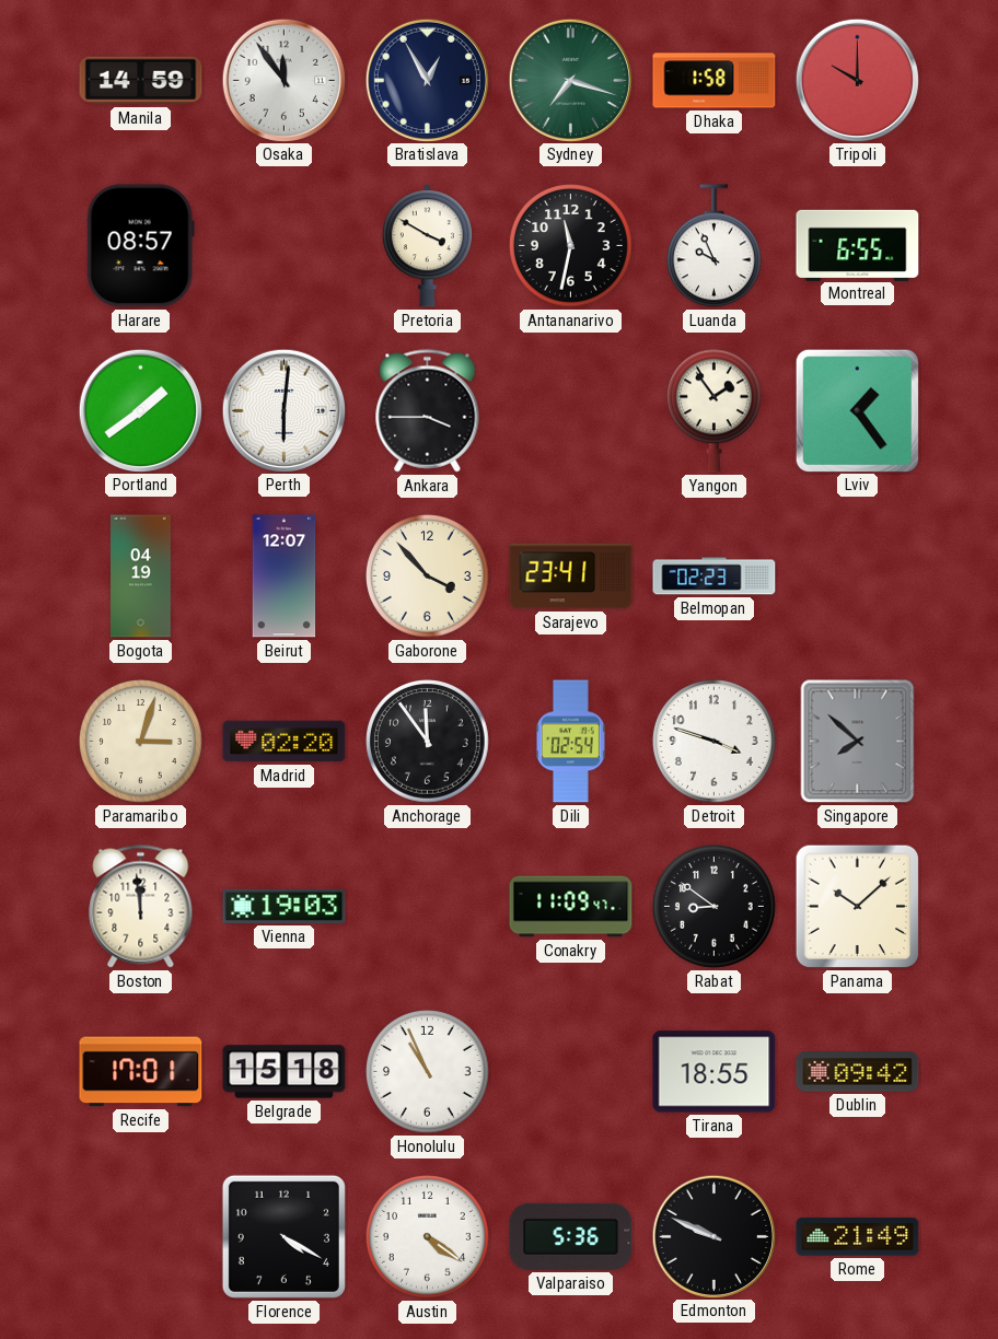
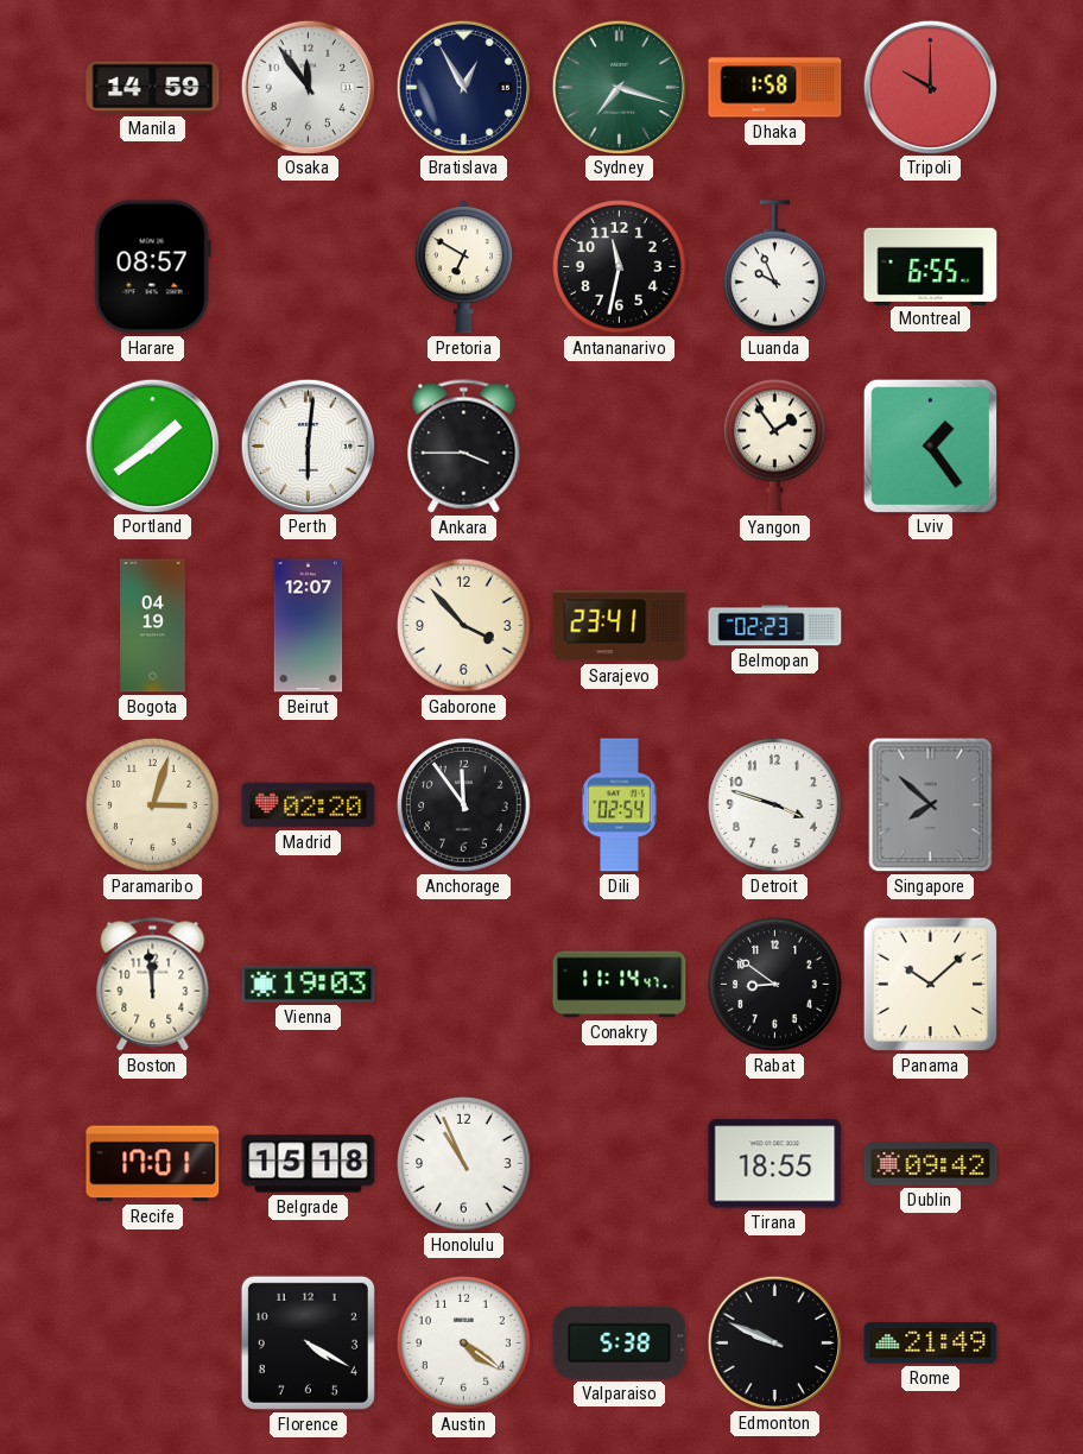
Pretoria: 3:50 -> 6:50
Conakry: 11:09 -> 11:14
Valparaiso: 5:36 -> 5:38
